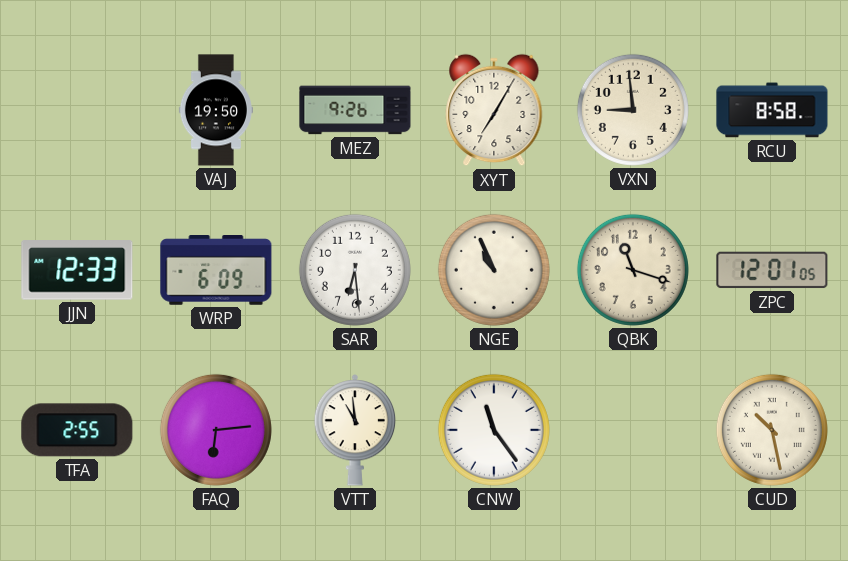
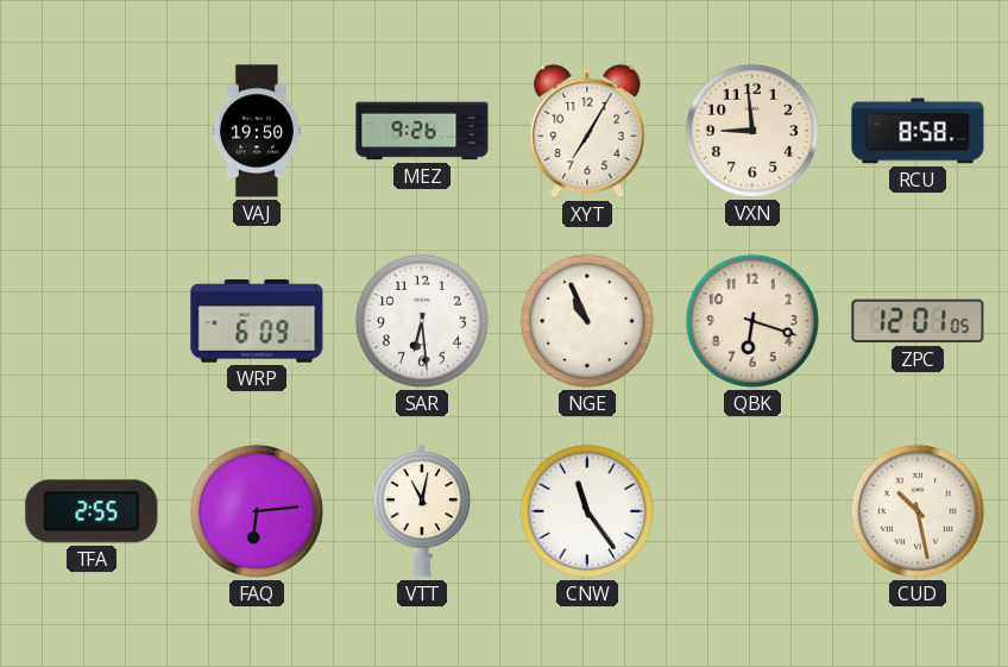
JJN: 12:33 -> none
QBK: 11:18 -> 6:18
VTT: 10:59 -> 11:02
